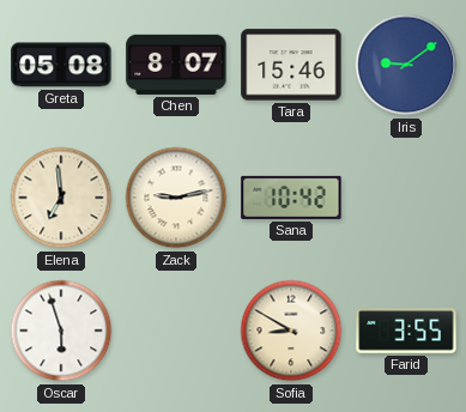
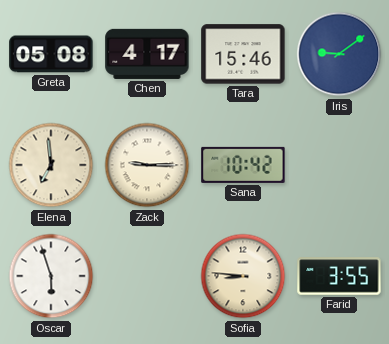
Chen: 8:07 -> 4:17
Zack: 9:13 -> 9:15
Sofia: 8:50 -> 8:46
